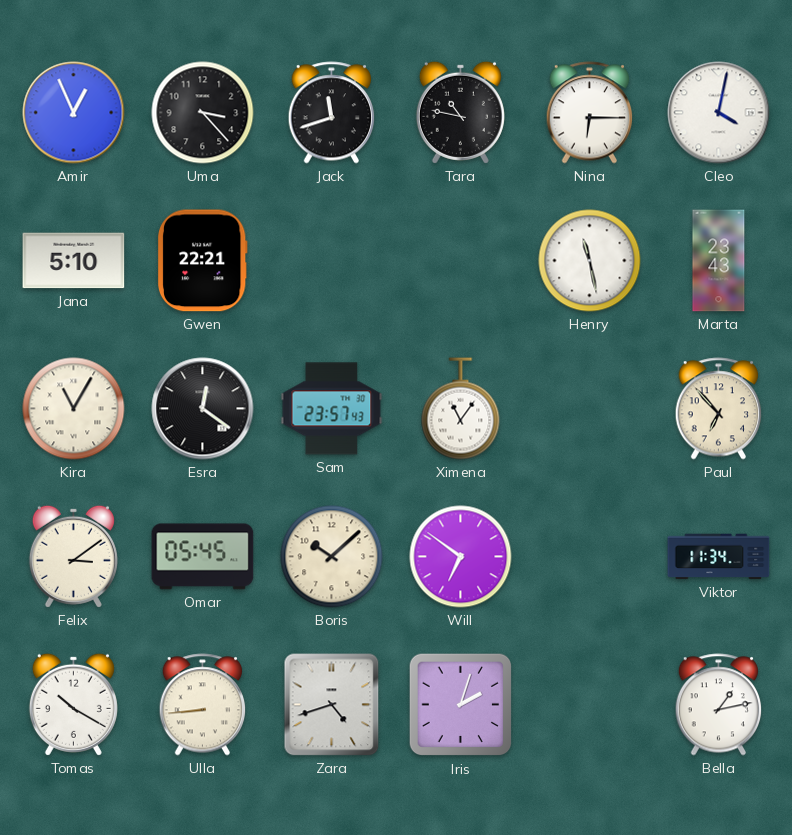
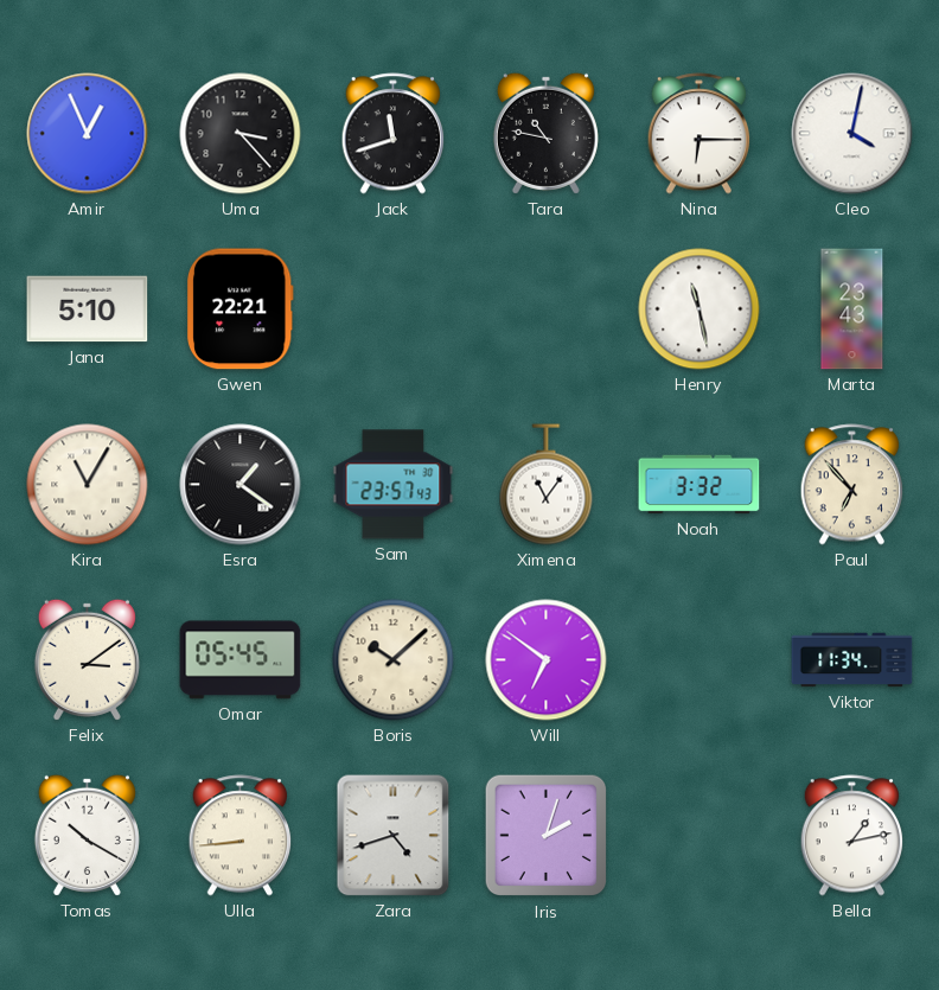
Esra: 12:21 -> 1:21
Noah: none -> 3:32
